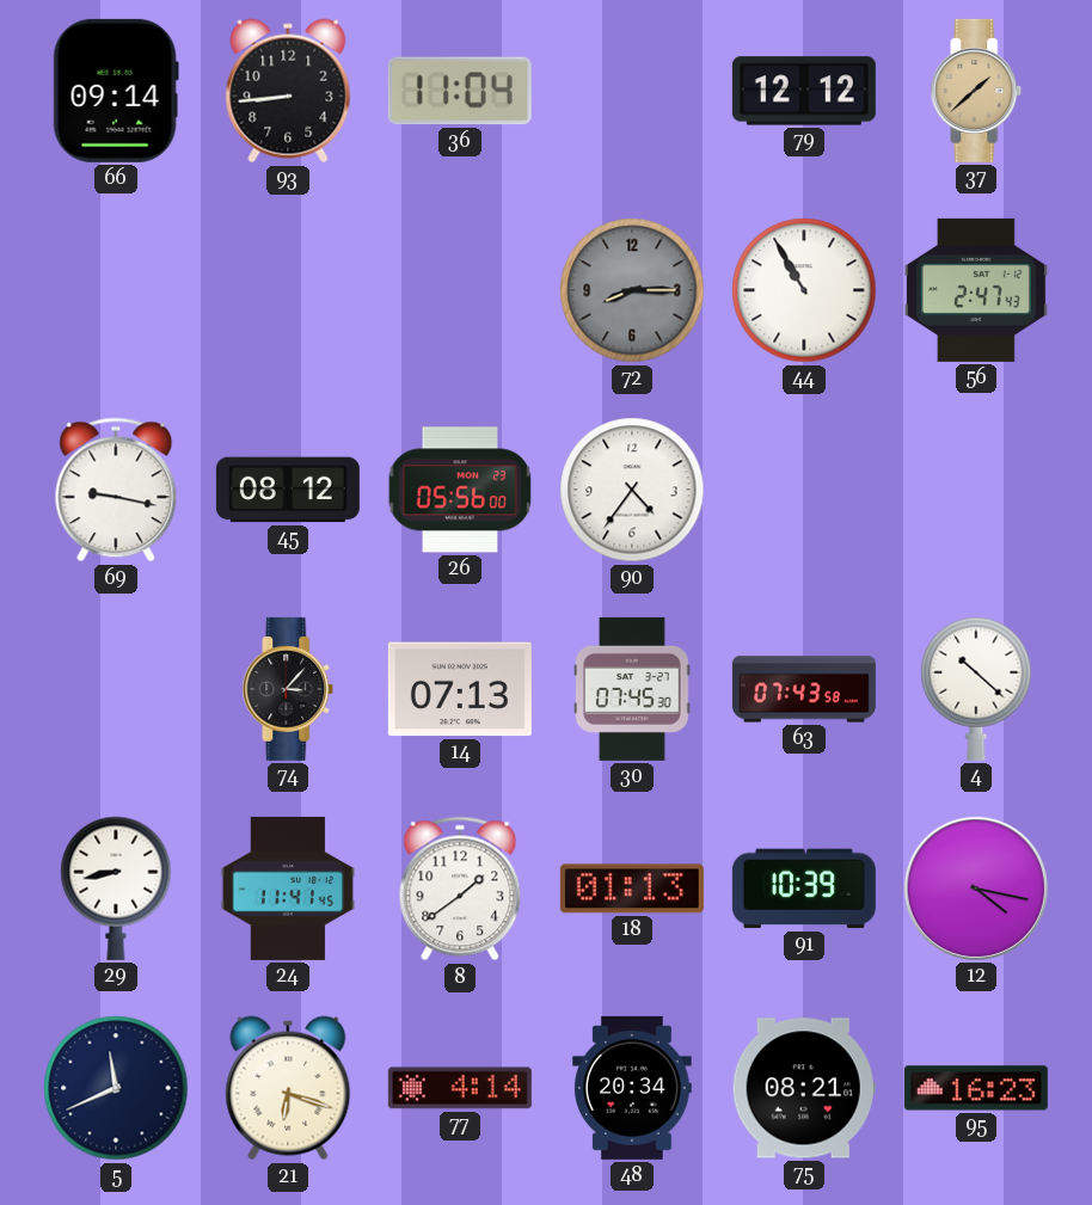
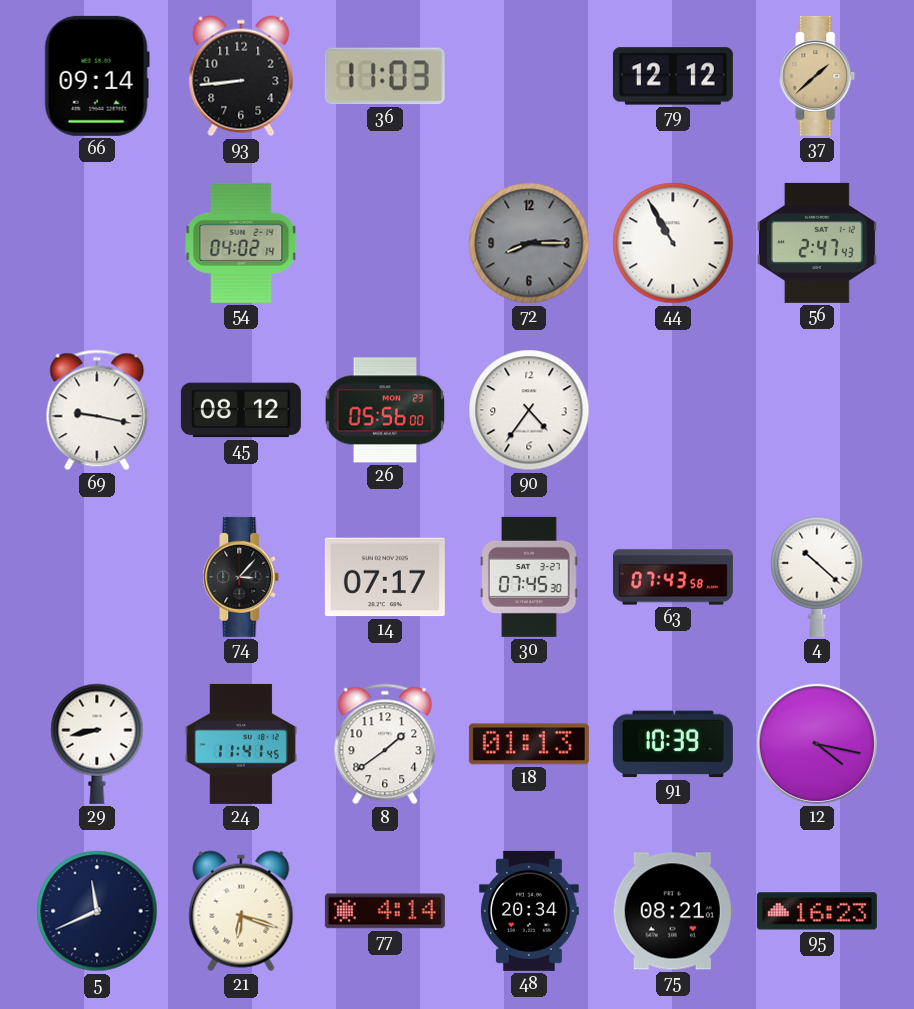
36: 11:04 -> 11:03
54: none -> 04:02
14: 07:13 -> 07:17
